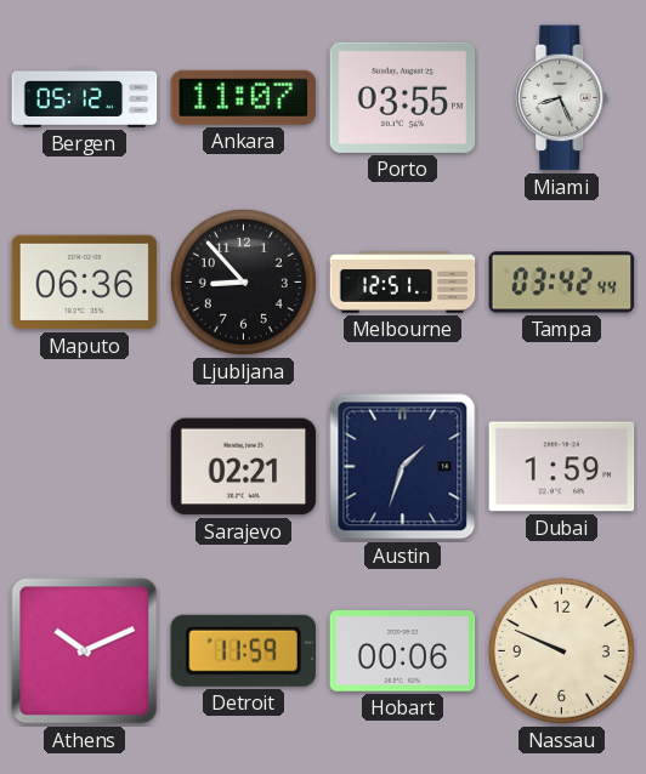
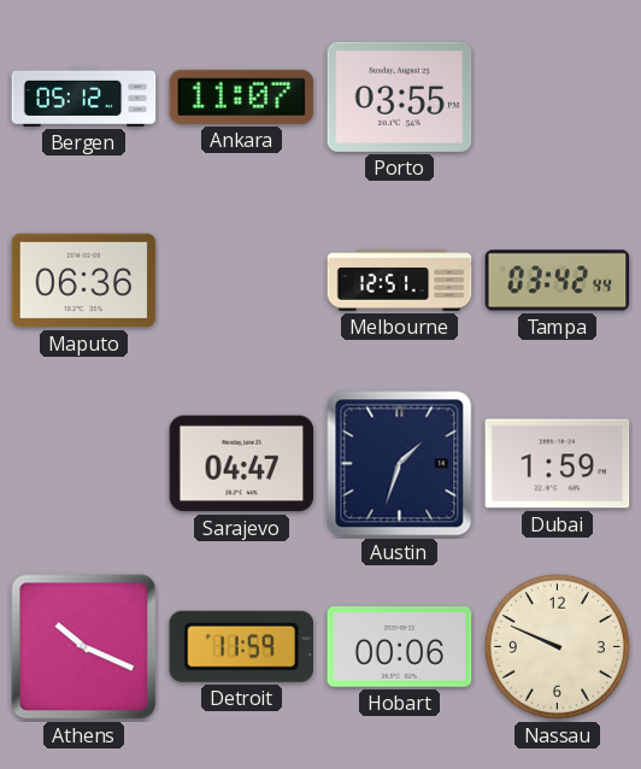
Miami: 8:26 -> none
Ljubljana: 8:53 -> none
Sarajevo: 02:21 -> 04:47
Athens: 10:11 -> 10:19
